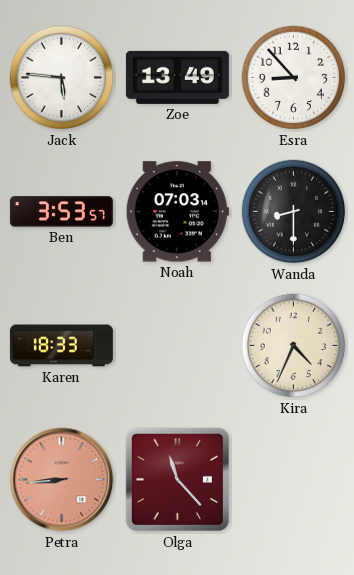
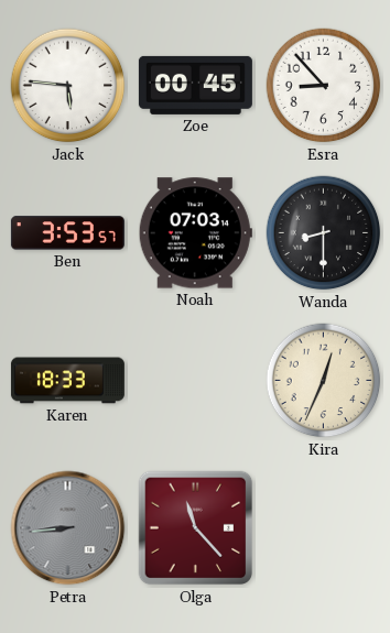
Zoe: 13:49 -> 00:45
Kira: 4:34 -> 12:34
Petra dial: salmon -> grey
